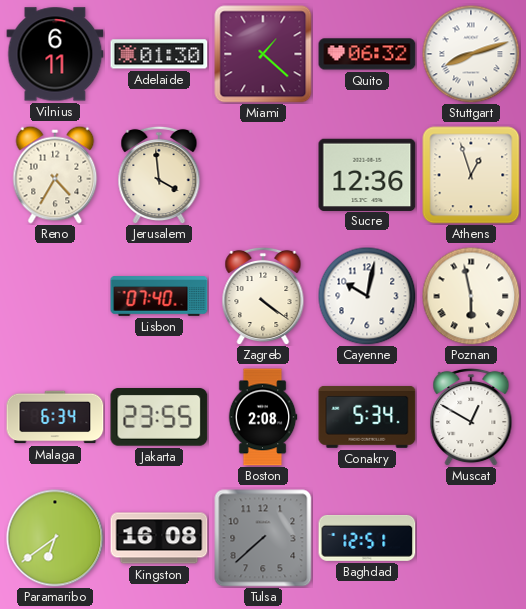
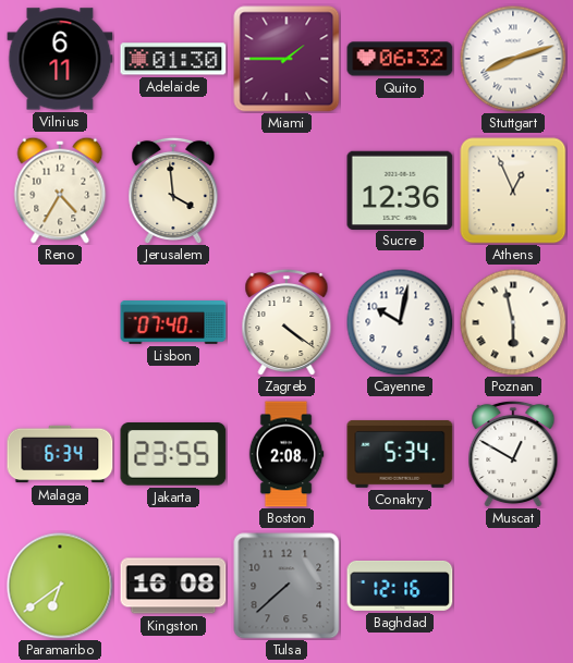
Miami: 1:22 -> 1:45
Athens: 12:57 -> 12:56
Baghdad: 12:51 -> 12:16
